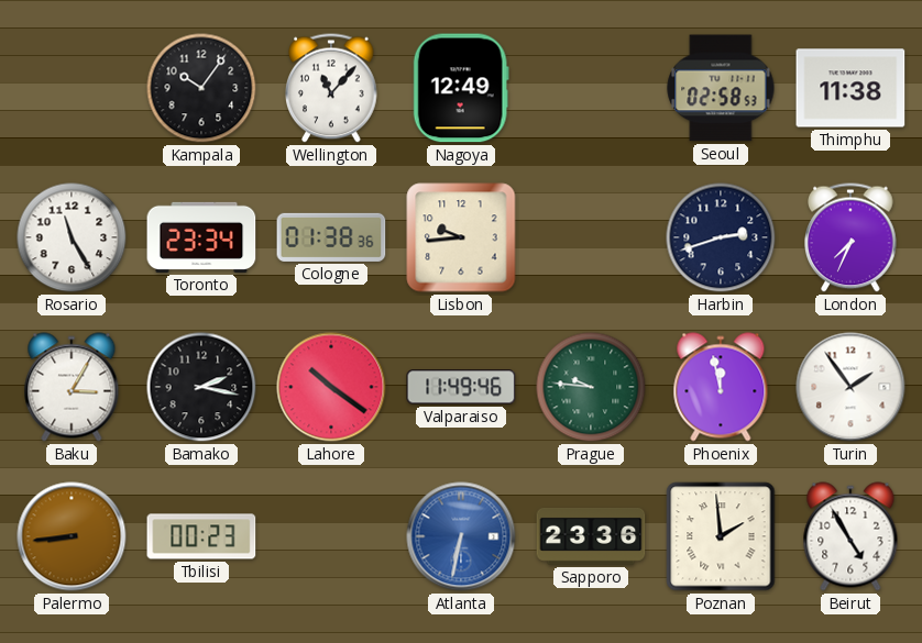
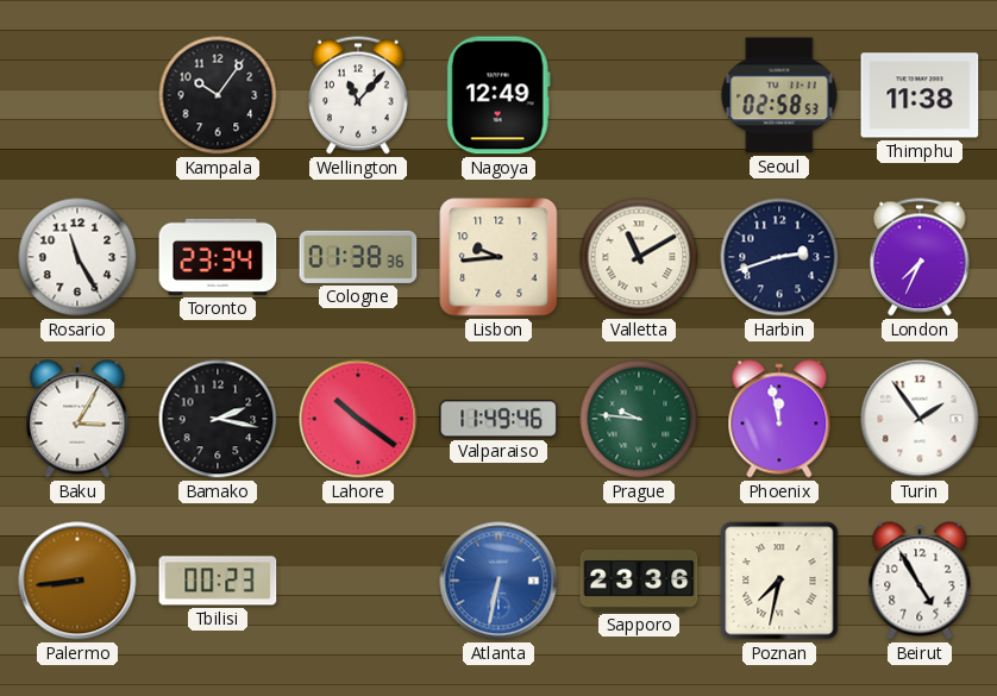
Valletta: none -> 11:10
Poznan: 1:59 -> 7:32
